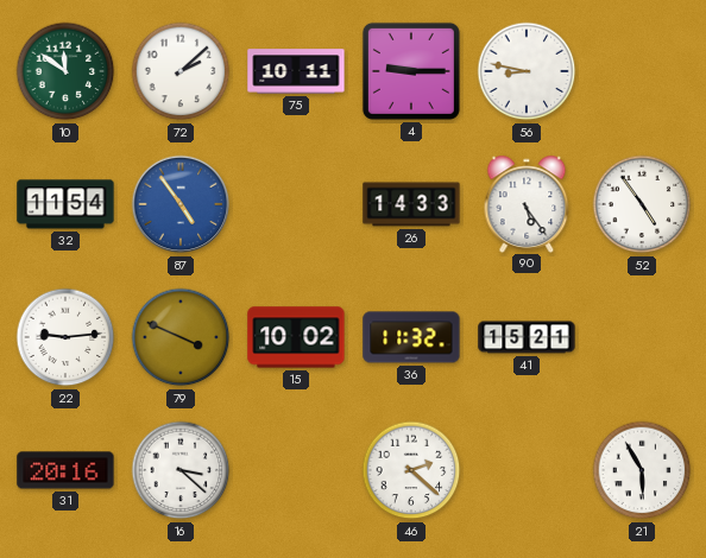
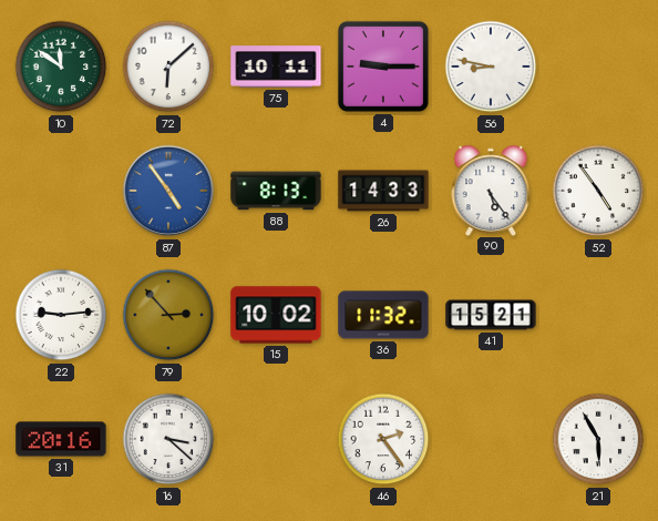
72: 2:08 -> 6:08
32: 11:54 -> none
88: none -> 8:13
79: 3:49 -> 2:53
46: 2:22 -> 2:24
